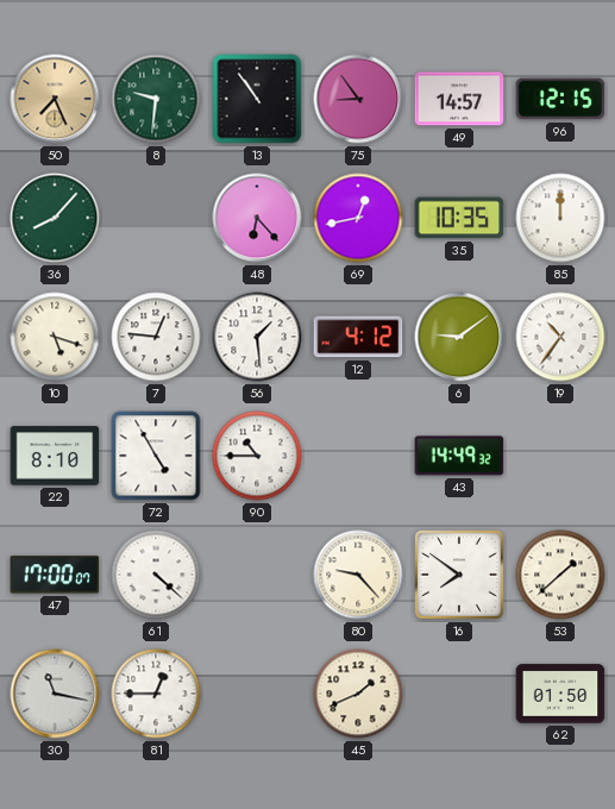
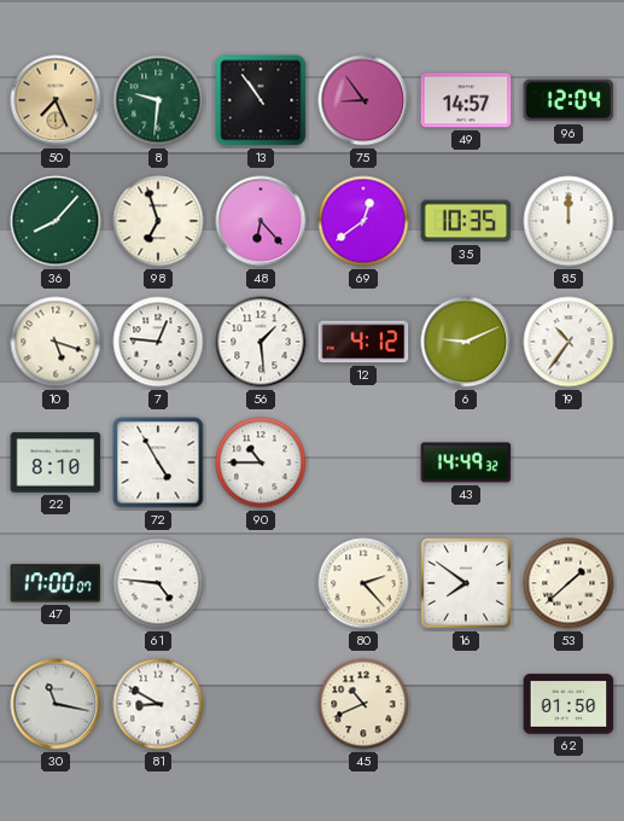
96: 12:15 -> 12:04
98: none -> 6:57
69: 12:43 -> 12:39
6: 9:09 -> 9:11
61: 4:22 -> 4:46
80: 9:23 -> 2:23
81: 12:45 -> 8:50
45: 1:41 -> 10:41
